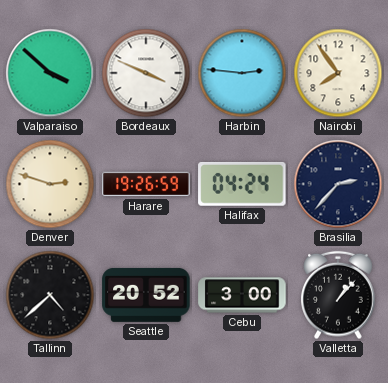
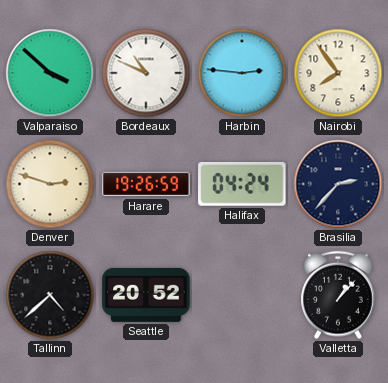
Bordeaux: 3:49 -> 10:49
Cebu: 3:00 -> none
